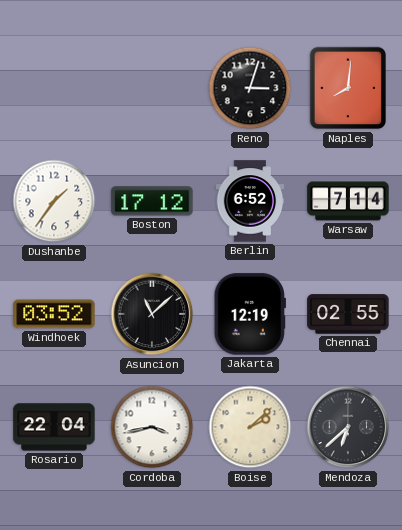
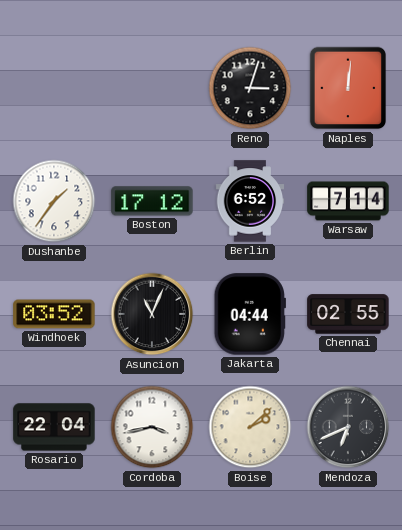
Naples: 8:01 -> 12:01
Asuncion: 11:08 -> 11:04
Jakarta: 12:19 -> 04:44
Mendoza: 6:38 -> 6:41
